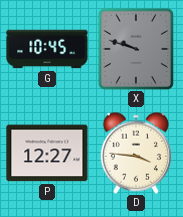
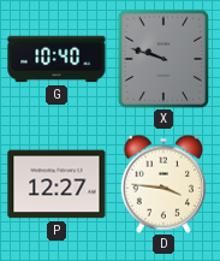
G: 10:45 -> 10:40
